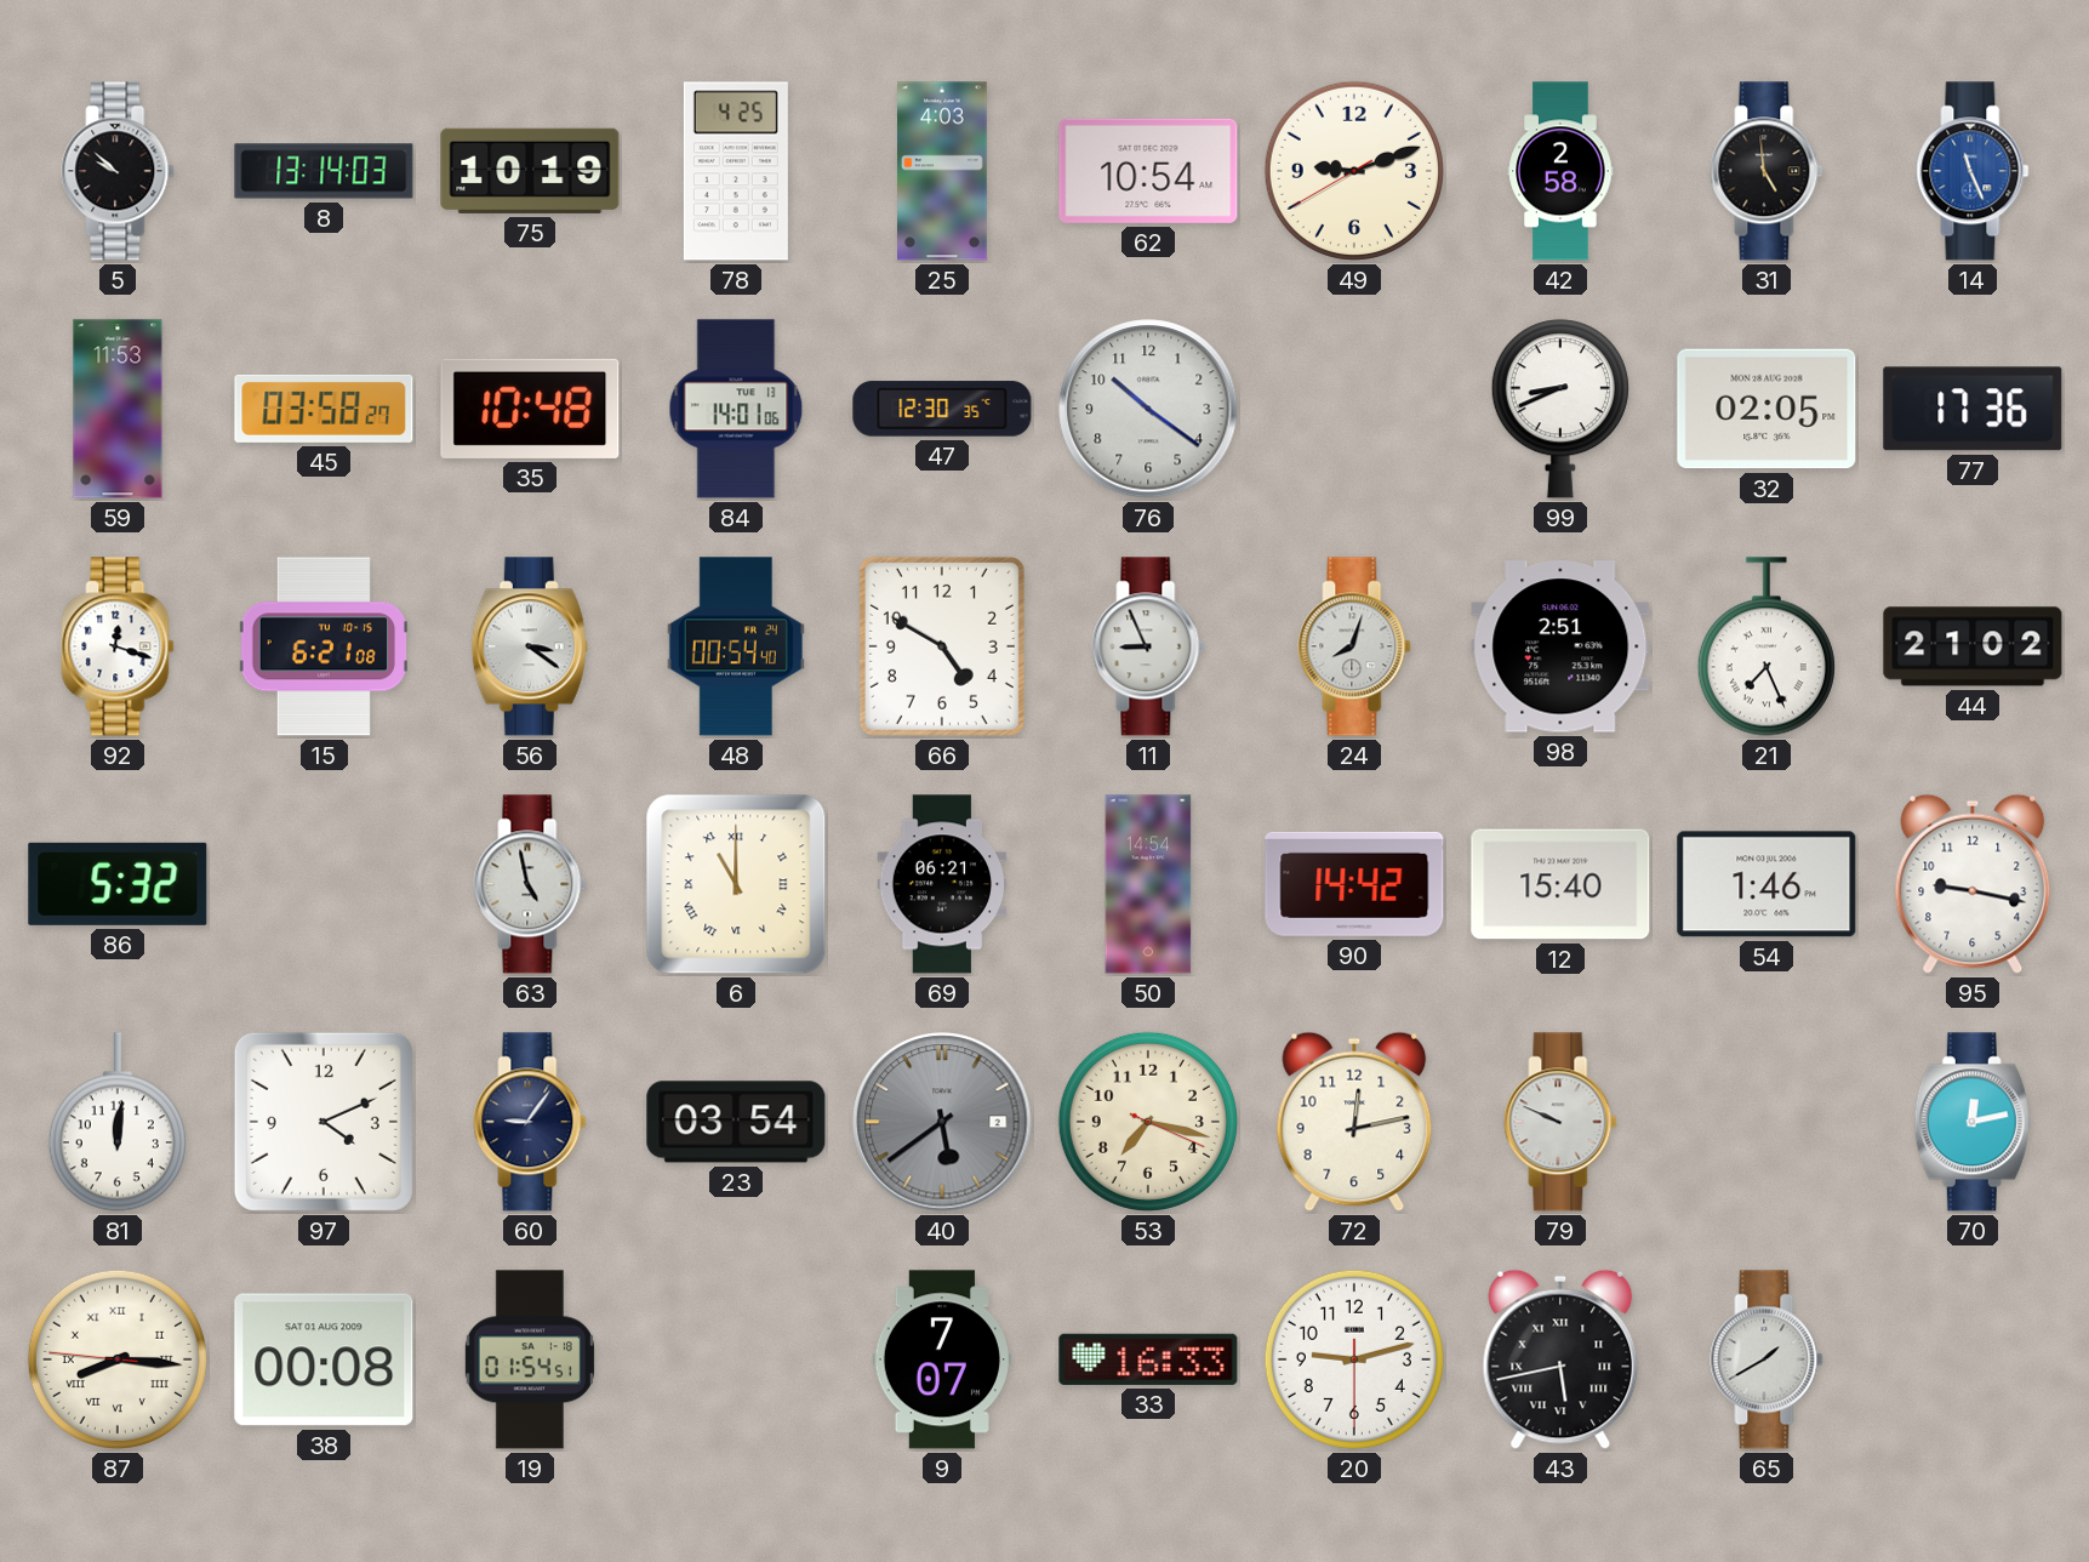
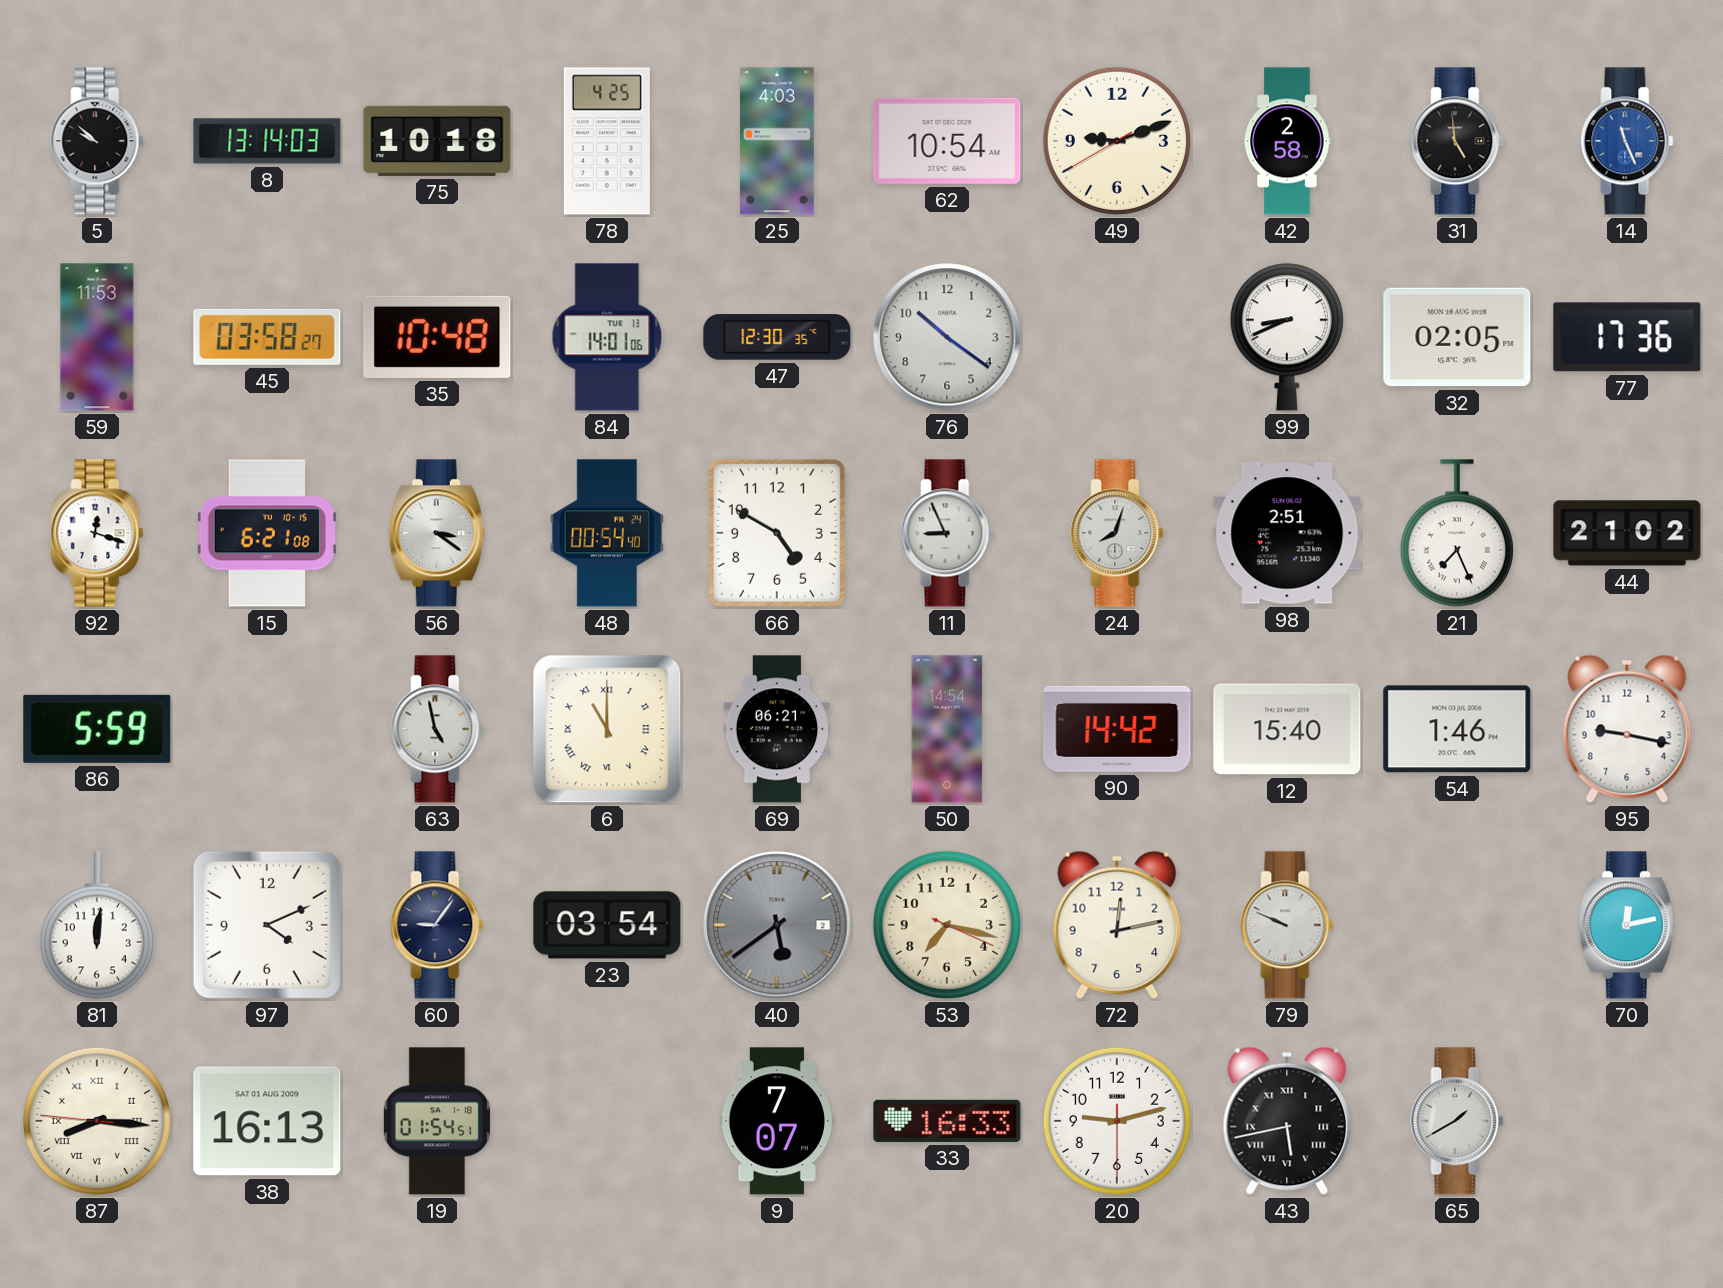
75: 10:19 -> 10:18
86: 5:32 -> 5:59
38: 00:08 -> 16:13
